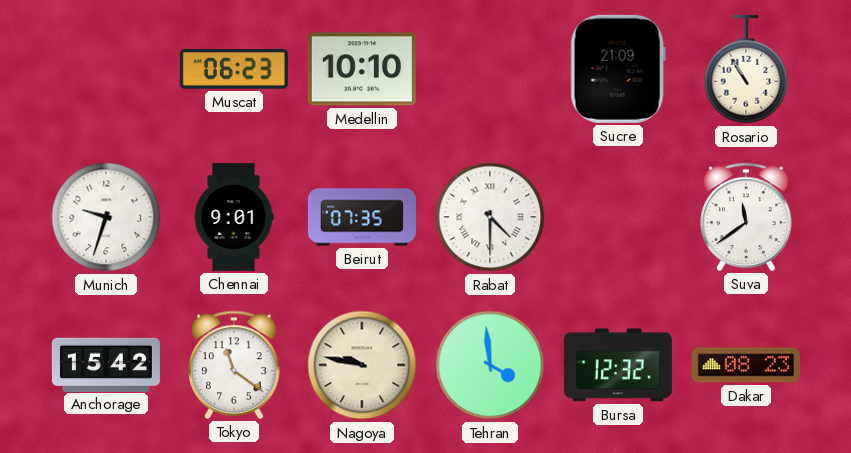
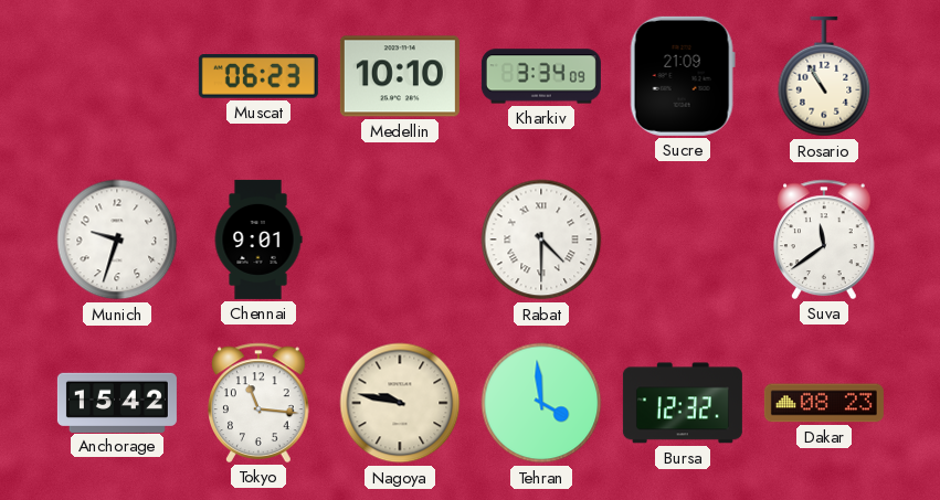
Kharkiv: none -> 3:34
Beirut: 07:35 -> none
Tokyo: 11:21 -> 11:16
